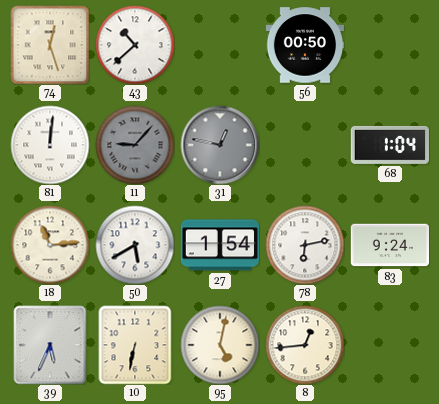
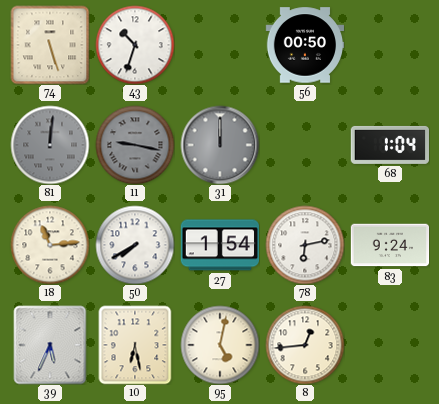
74: 12:27 -> 5:27
43: 10:38 -> 10:33
81 dial: white -> grey
11: 9:07 -> 9:17
31: 12:47 -> 12:00
50: 5:40 -> 7:40
10: 6:32 -> 6:28
